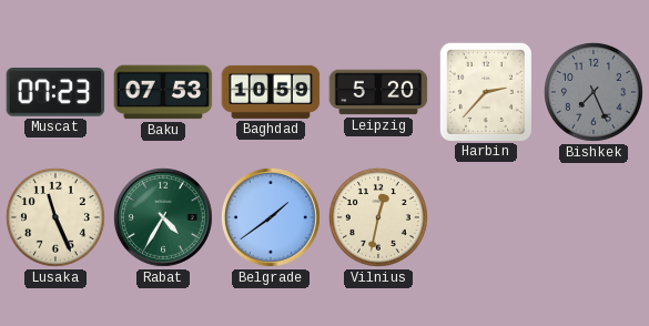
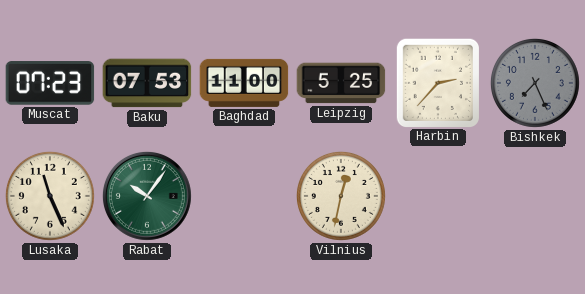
Baghdad: 10:59 -> 11:00
Leipzig: 5:20 -> 5:25
Rabat: 4:35 -> 10:06
Belgrade: 1:39 -> none
